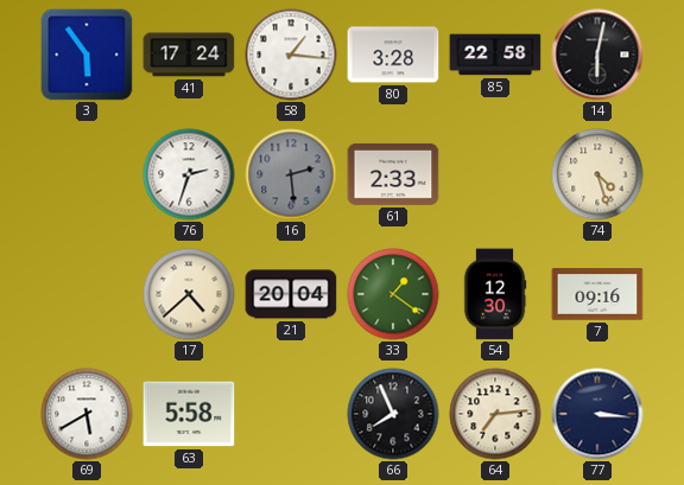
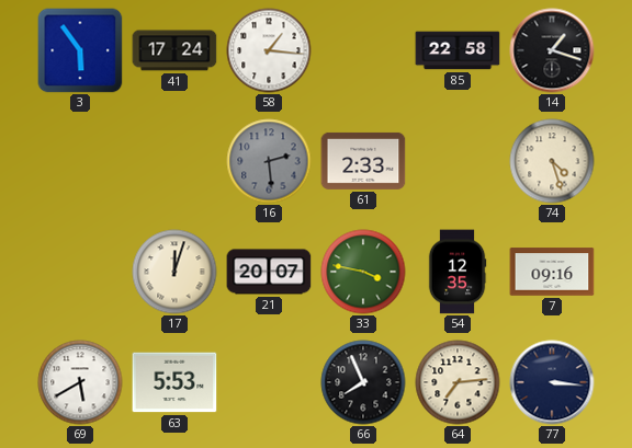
80: 3:28 -> none
14: 6:02 -> 1:18
76: 2:33 -> none
17: 4:38 -> 12:03
21: 20:04 -> 20:07
33: 1:21 -> 3:47
54: 12:30 -> 12:35
63: 5:58 -> 5:53
